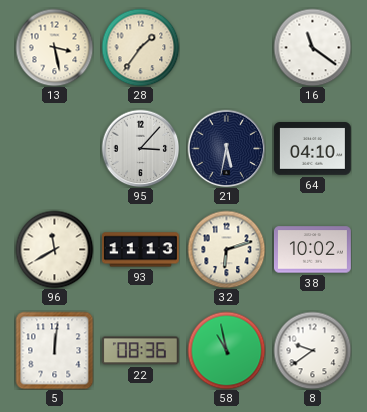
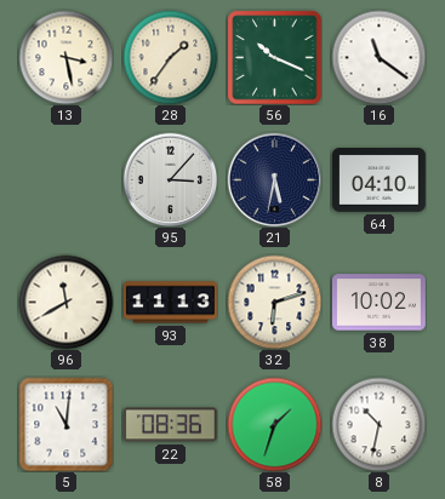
56: none -> 10:19
5: 12:01 -> 11:01
58: 10:58 -> 1:33
8: 9:39 -> 10:32
